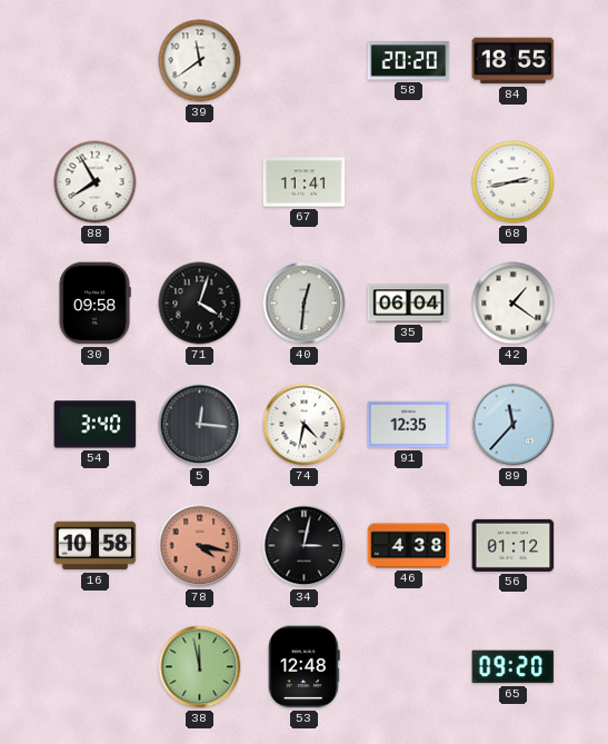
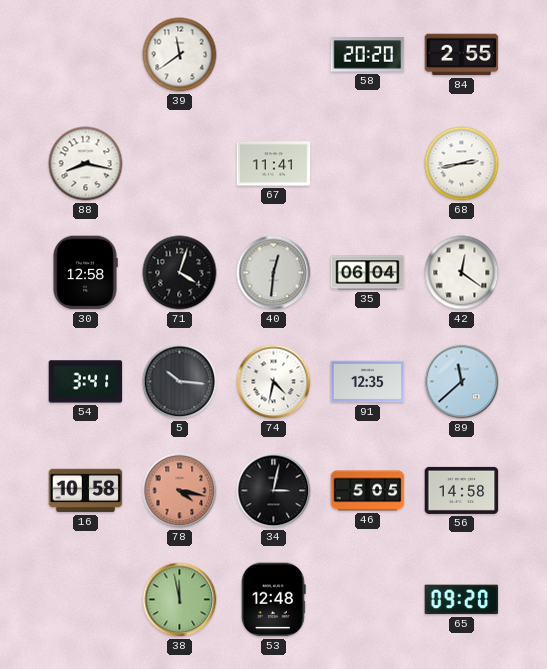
84: 18:55 -> 2:55
88: 7:55 -> 8:17
30: 09:58 -> 12:58
42: 1:21 -> 12:21
54: 3:40 -> 3:41
5: 12:16 -> 10:16
89: 11:37 -> 11:38
46: 4:38 -> 5:05
56: 01:12 -> 14:58
